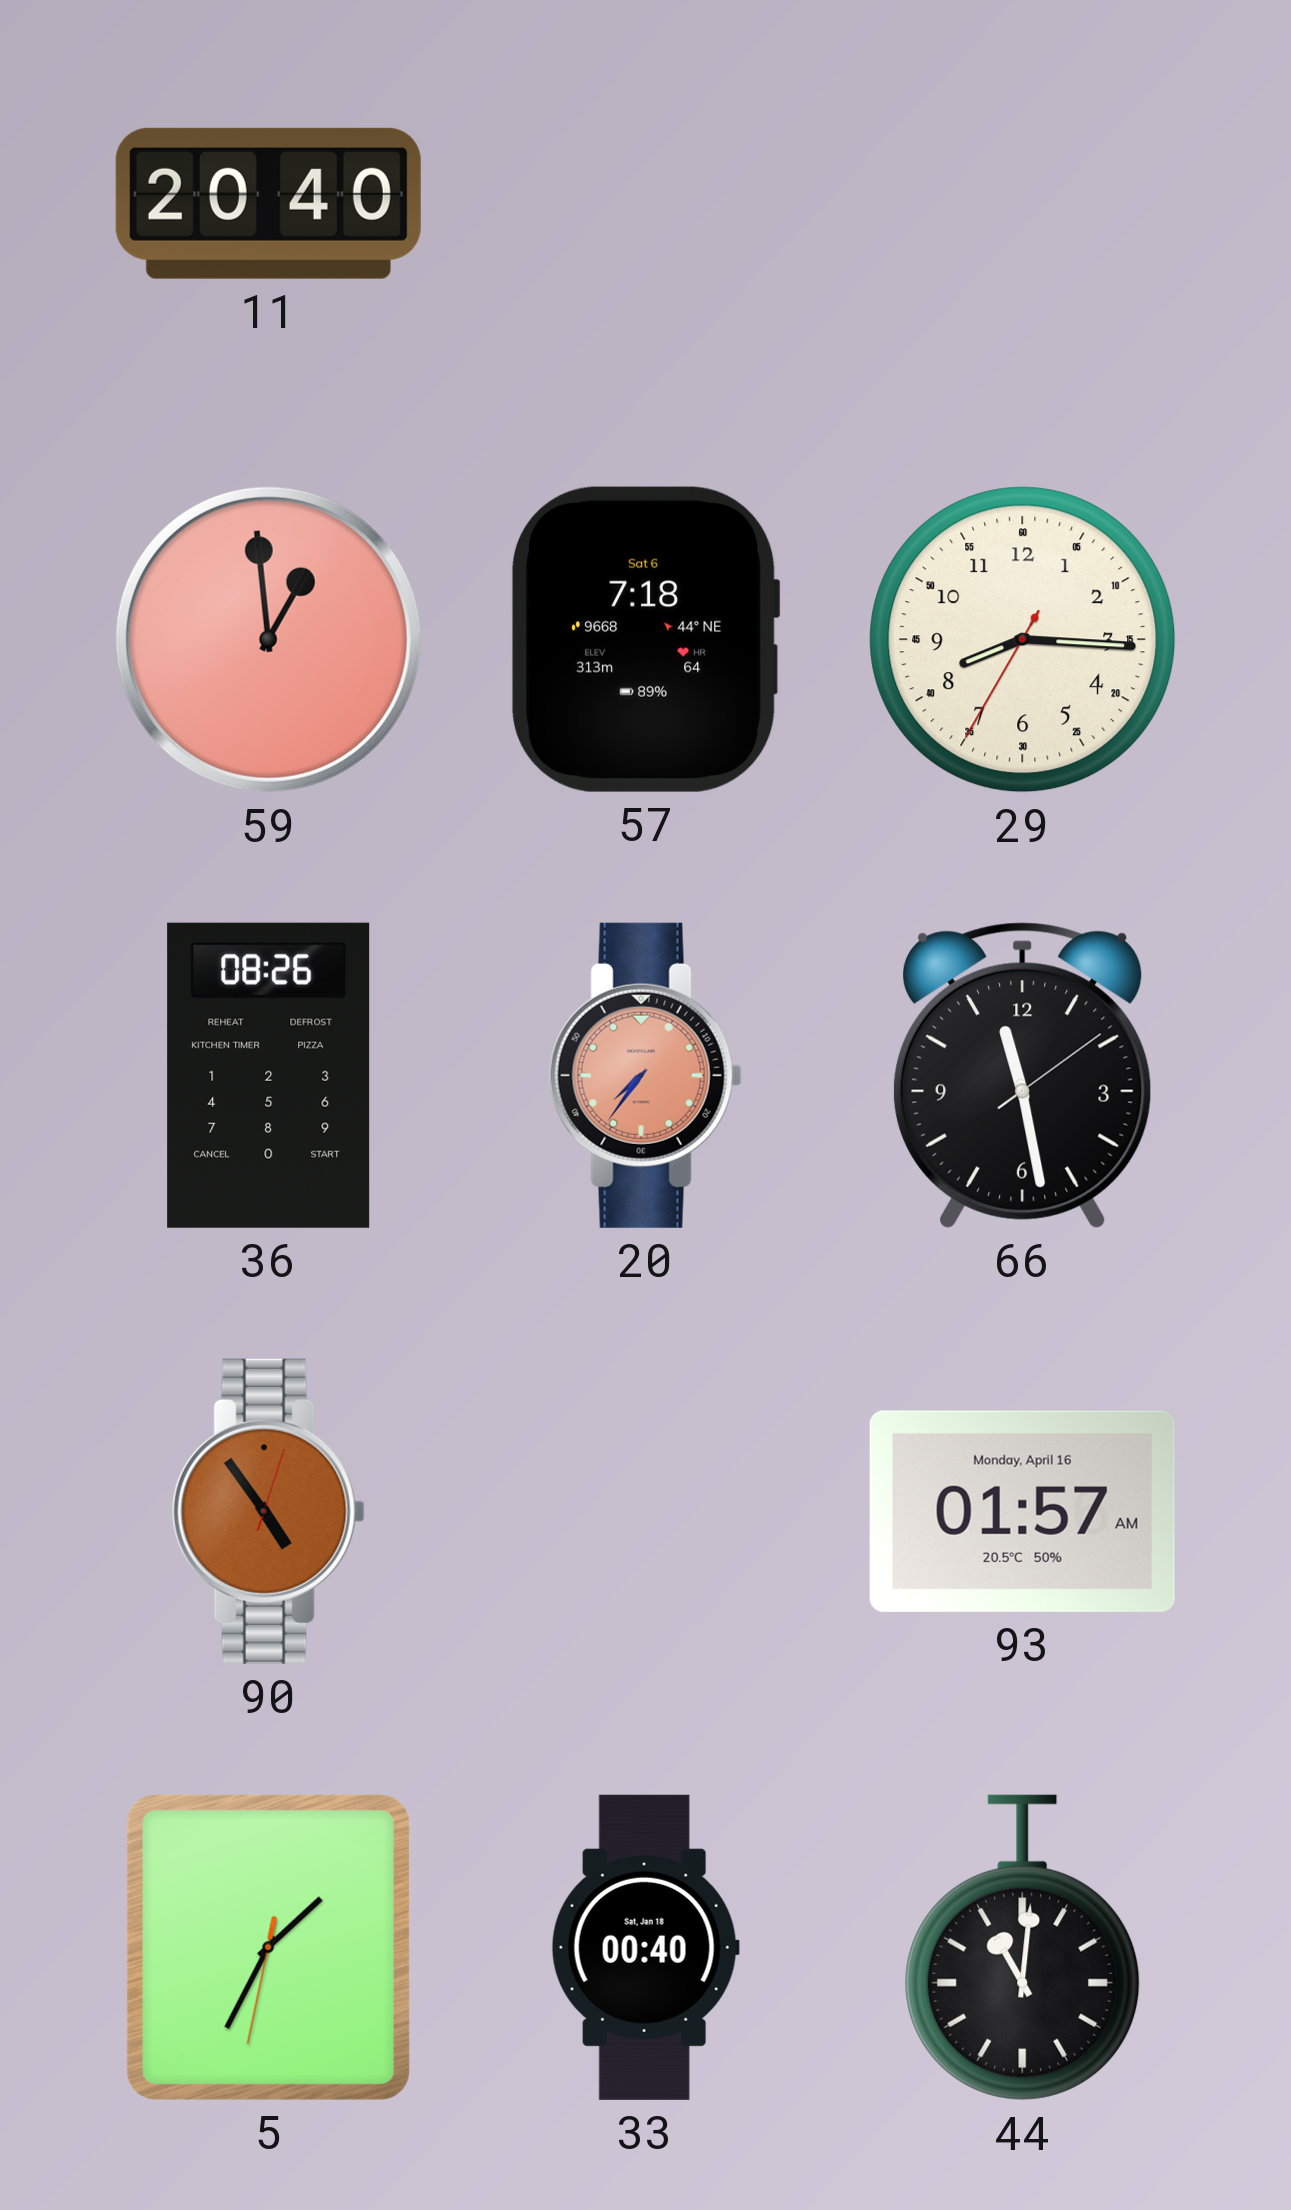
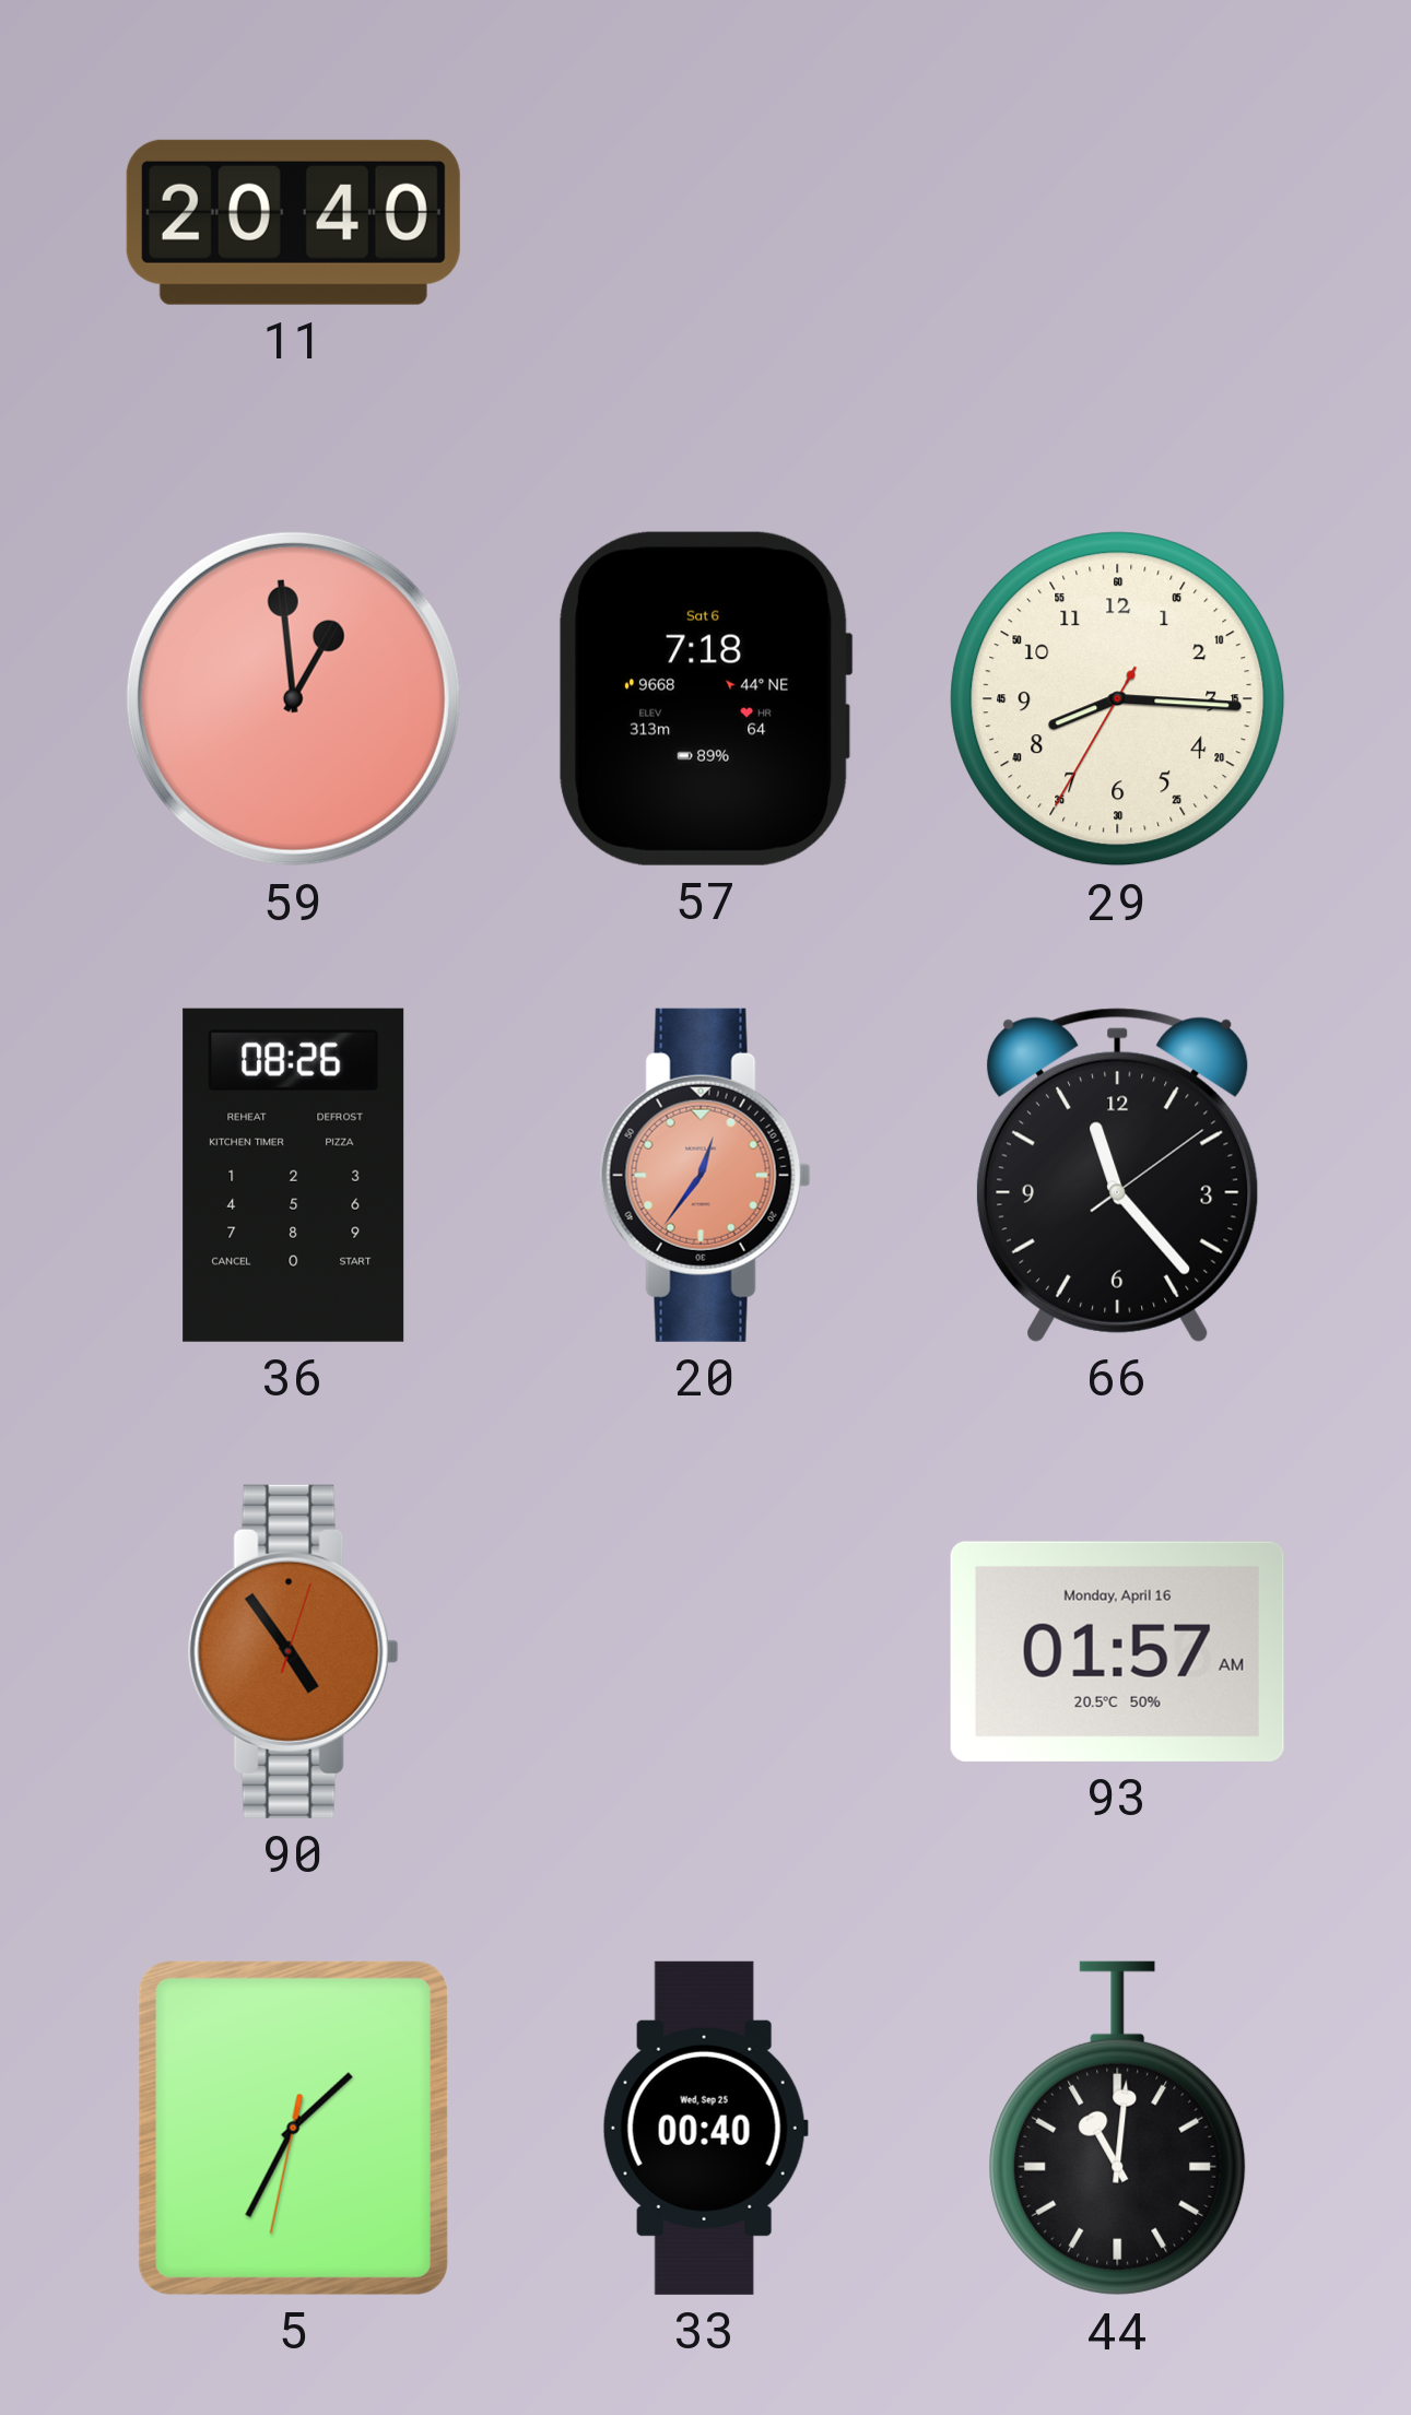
20: 7:36 -> 12:36
66: 11:28 -> 11:23
33 date: Sat, Jan 18 -> Wed, Sep 25
